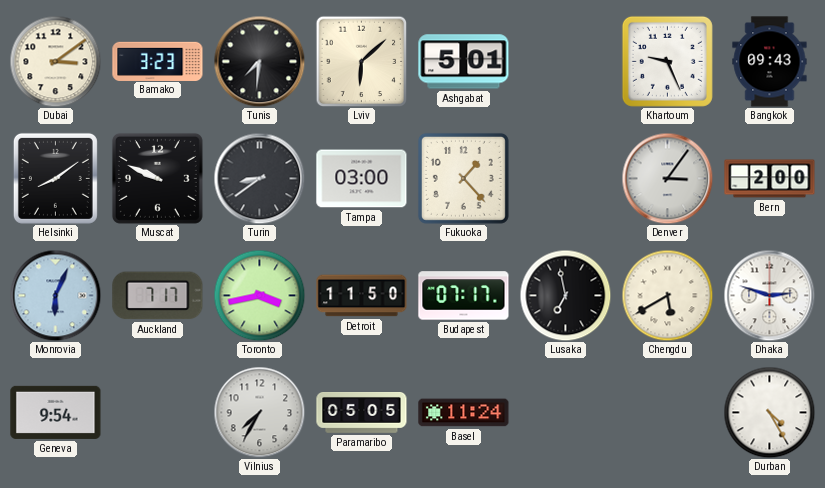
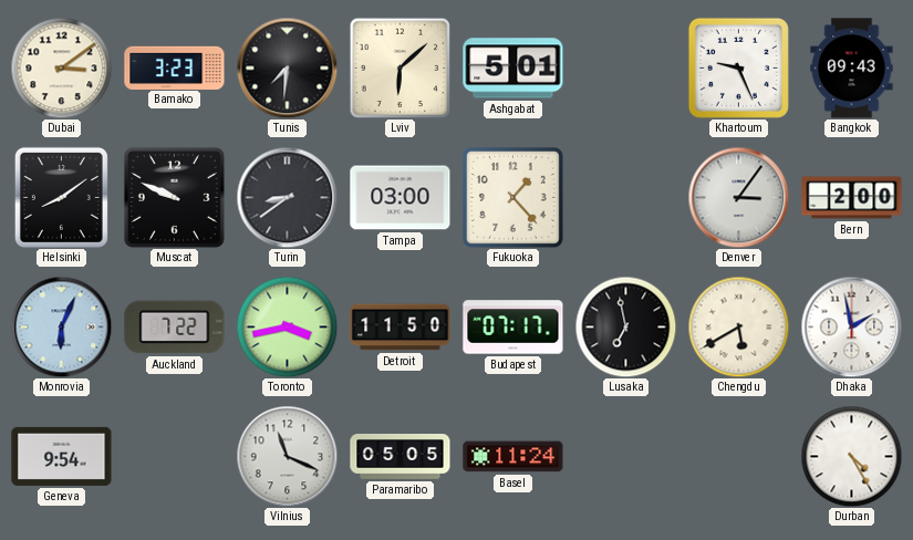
Auckland: 7:17 -> 7:22
Dhaka: 2:48 -> 1:58
Vilnius: 7:35 -> 11:19
